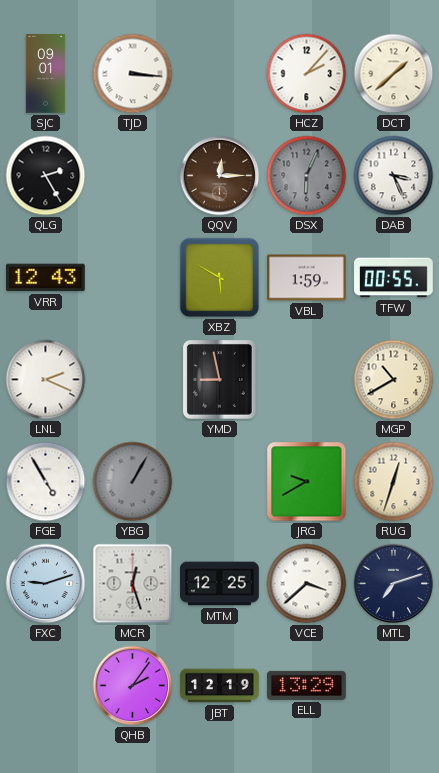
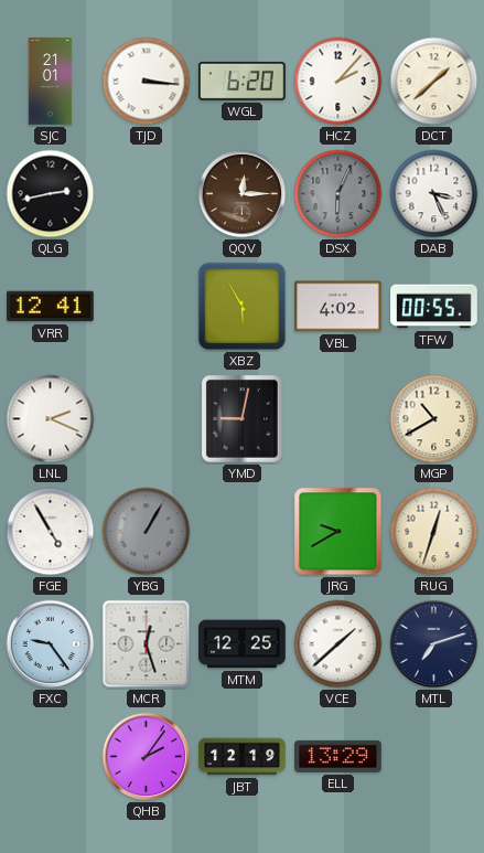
SJC: 09:01 -> 21:01
WGL: none -> 6:20
QLG: 2:25 -> 2:43
VRR: 12:43 -> 12:41
XBZ: 5:50 -> 5:55
VBL: 1:59 -> 4:02
YMD: 8:58 -> 9:02
FXC: 9:12 -> 9:24
VCE: 3:38 -> 1:38
